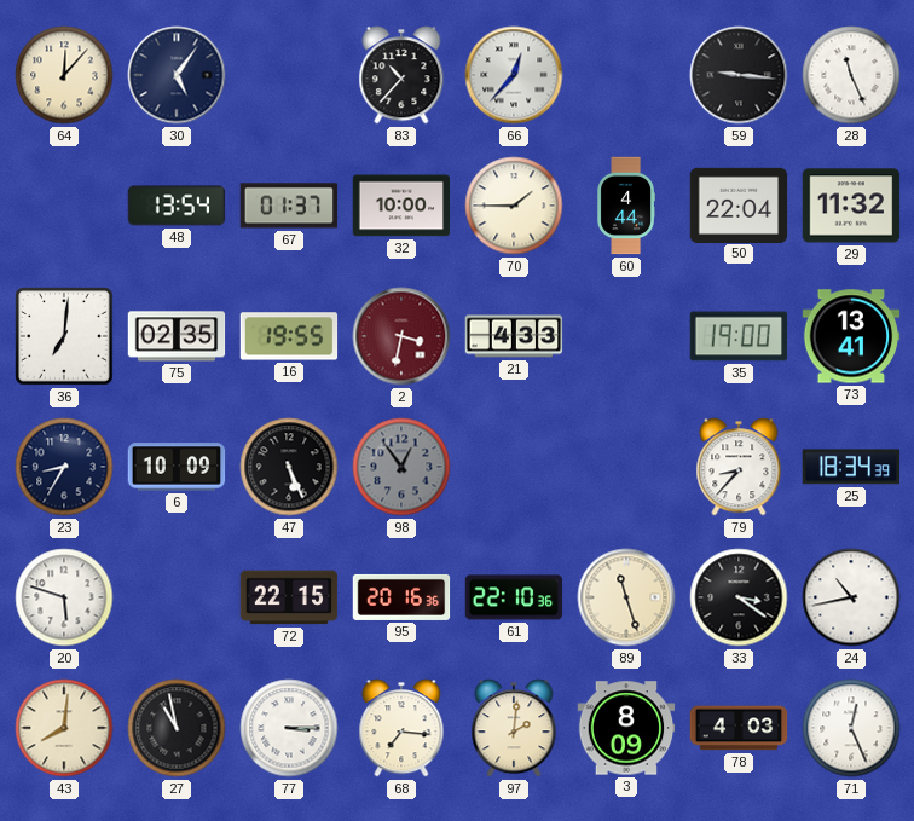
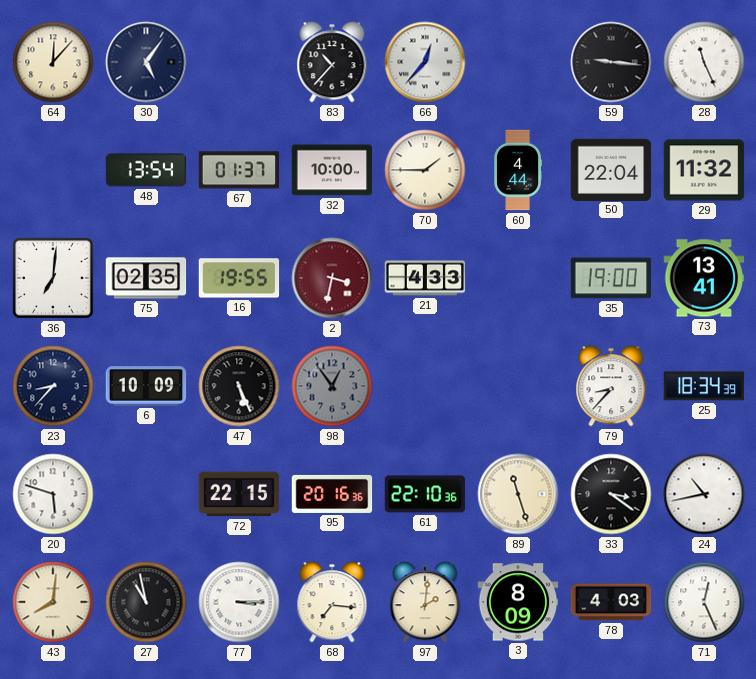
23: 8:35 -> 8:37
